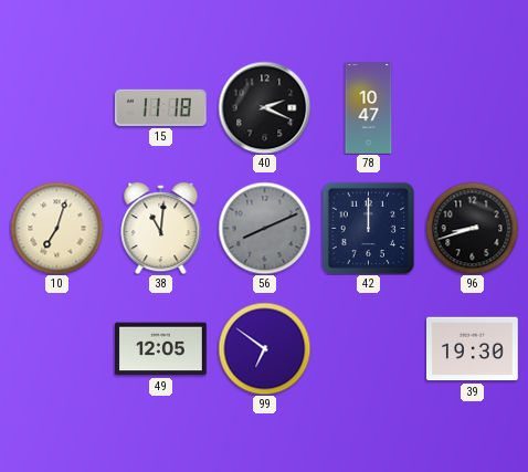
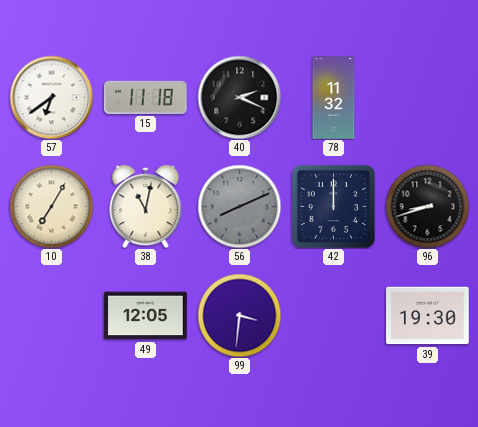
57: none -> 6:39
78: 10:47 -> 11:32
10: 7:03 -> 7:05
38: 11:01 -> 11:02
99: 6:51 -> 3:31
